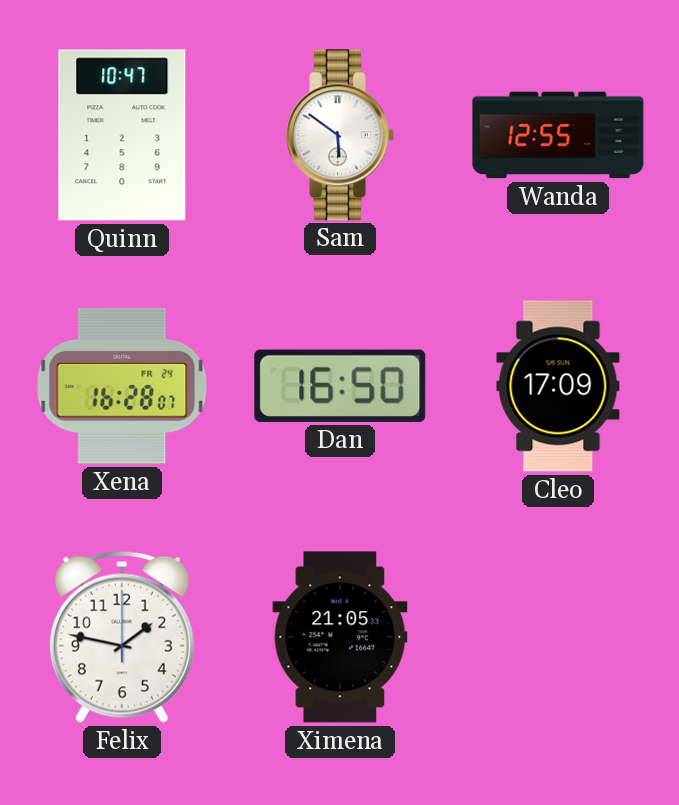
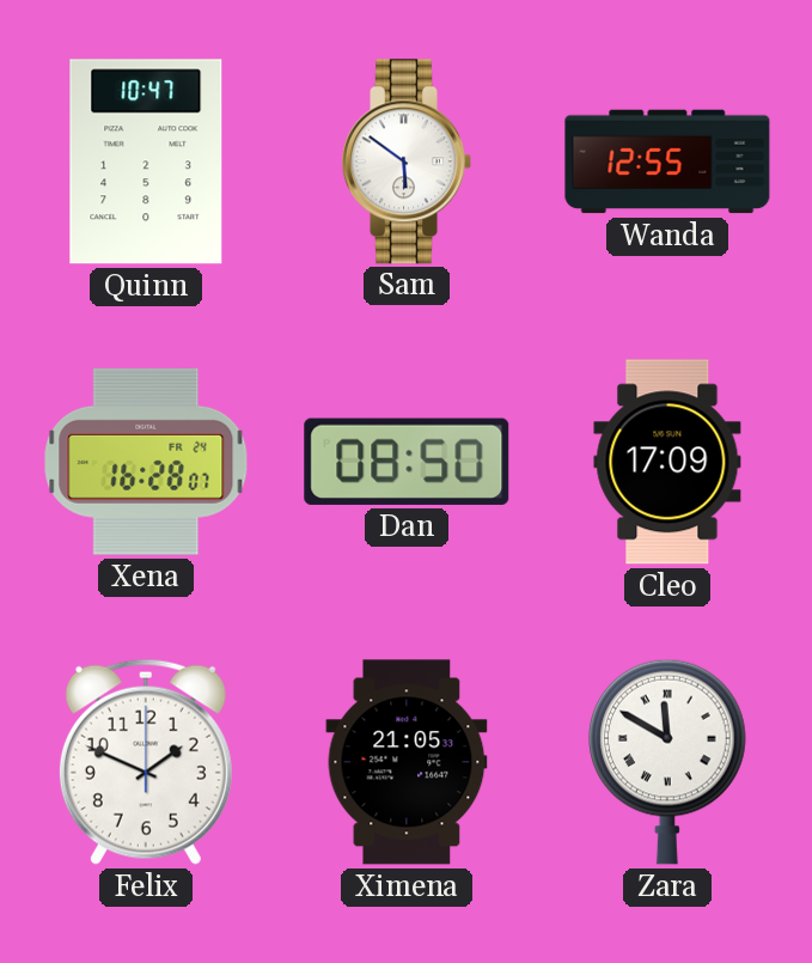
Dan: 16:50 -> 08:50
Felix: 1:47 -> 1:49
Zara: none -> 11:50
